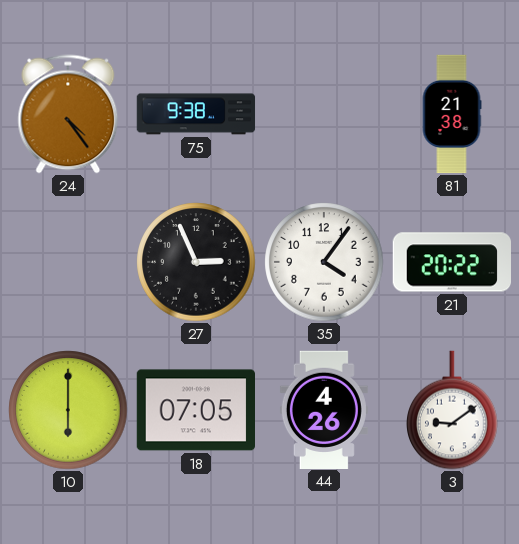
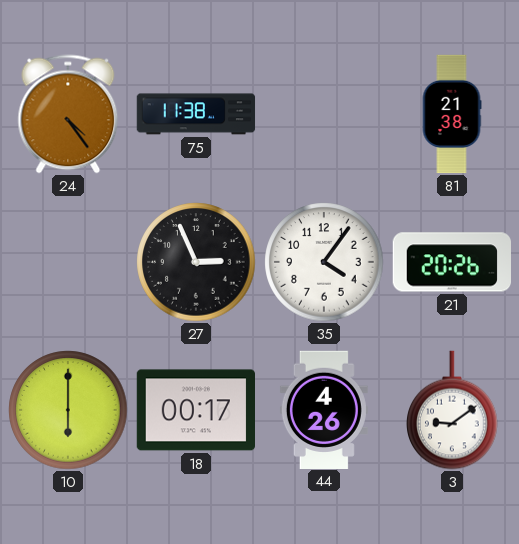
75: 9:38 -> 11:38
21: 20:22 -> 20:26
18: 07:05 -> 00:17
